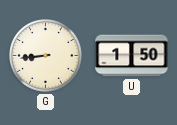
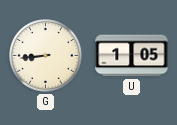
U: 1:50 -> 1:05
